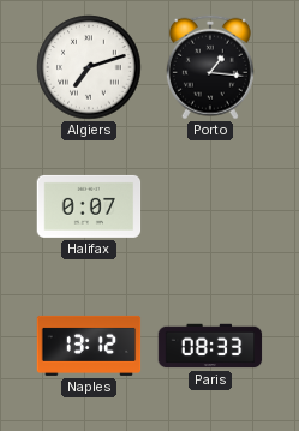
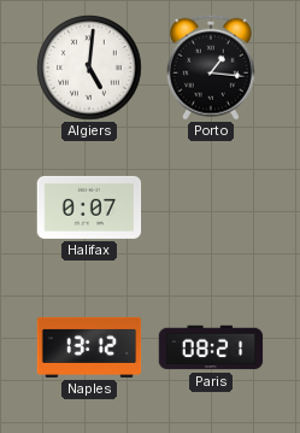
Algiers: 7:12 -> 5:01
Paris: 08:33 -> 08:21
